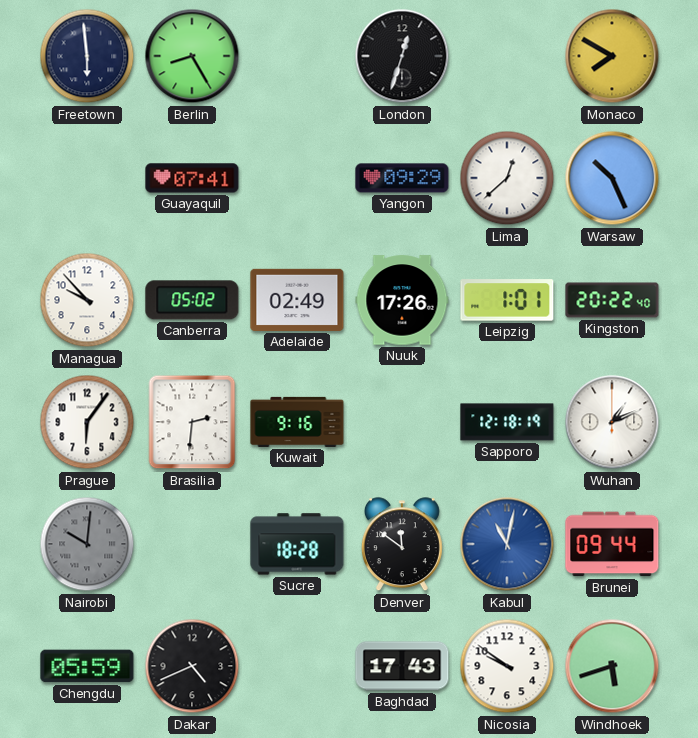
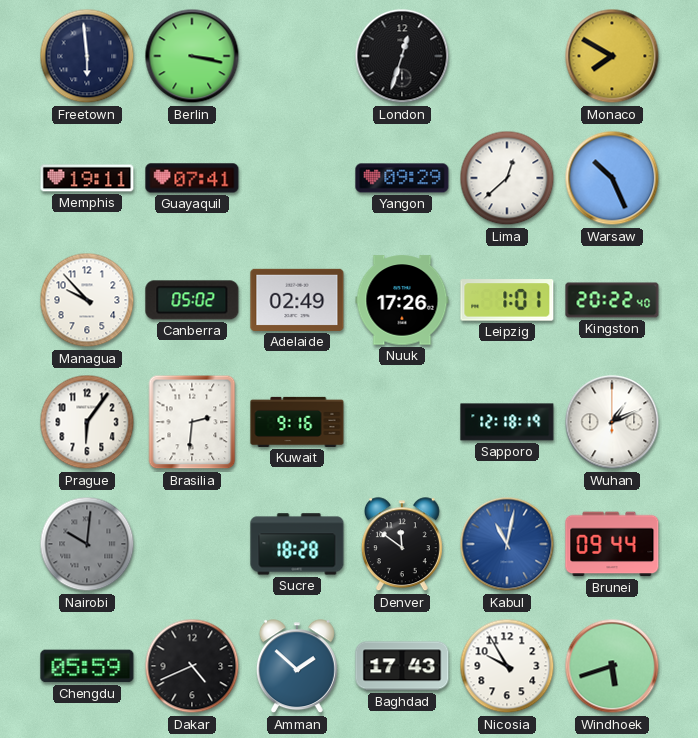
Berlin: 8:25 -> 3:17
Memphis: none -> 19:11
Amman: none -> 1:52
Nicosia: 9:51 -> 9:55
